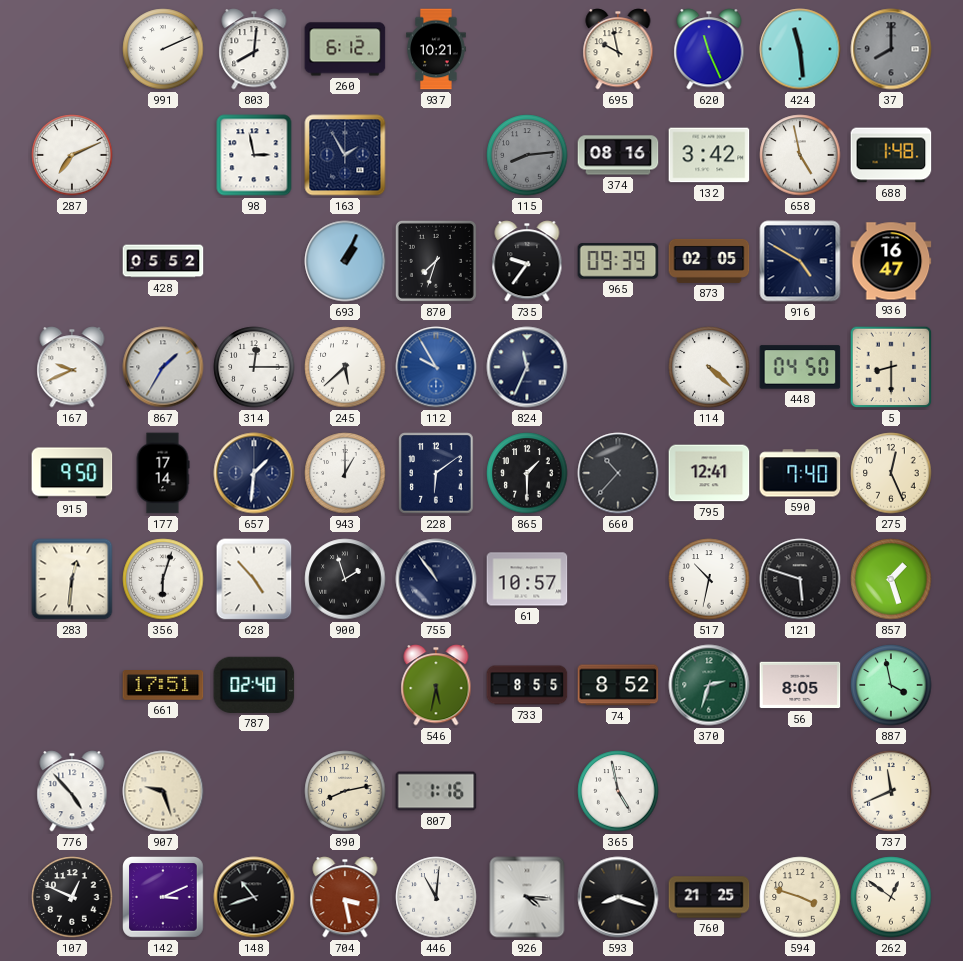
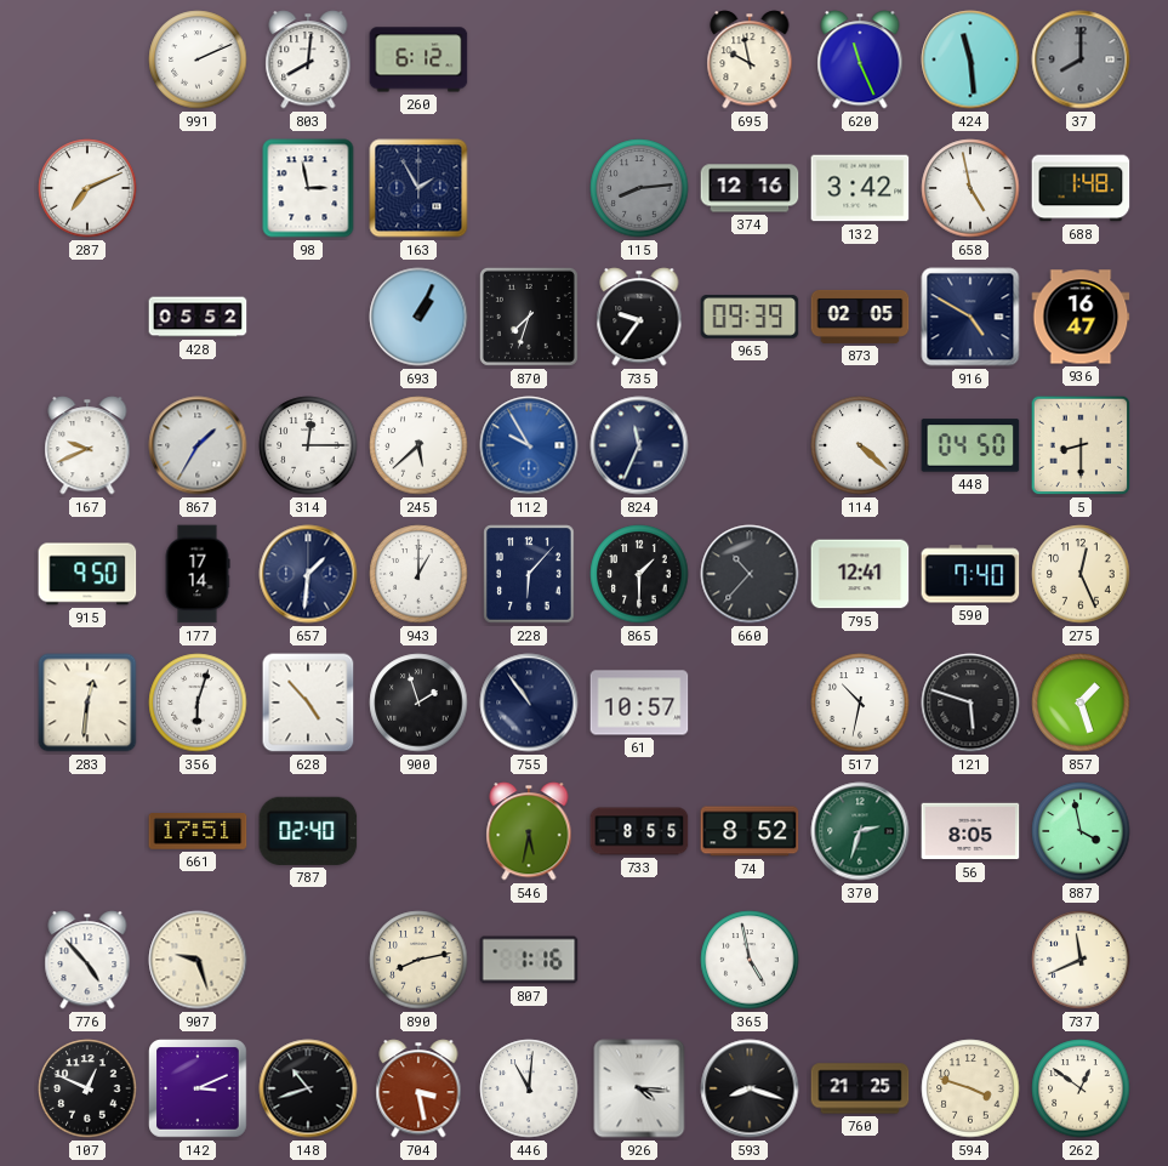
937: 10:21 -> none
374: 08:16 -> 12:16
228: 6:09 -> 6:07
